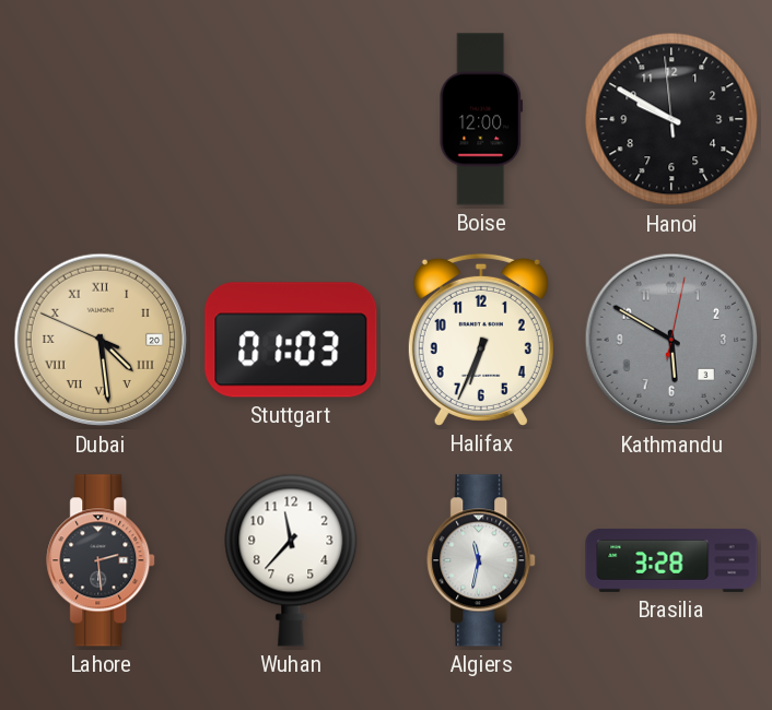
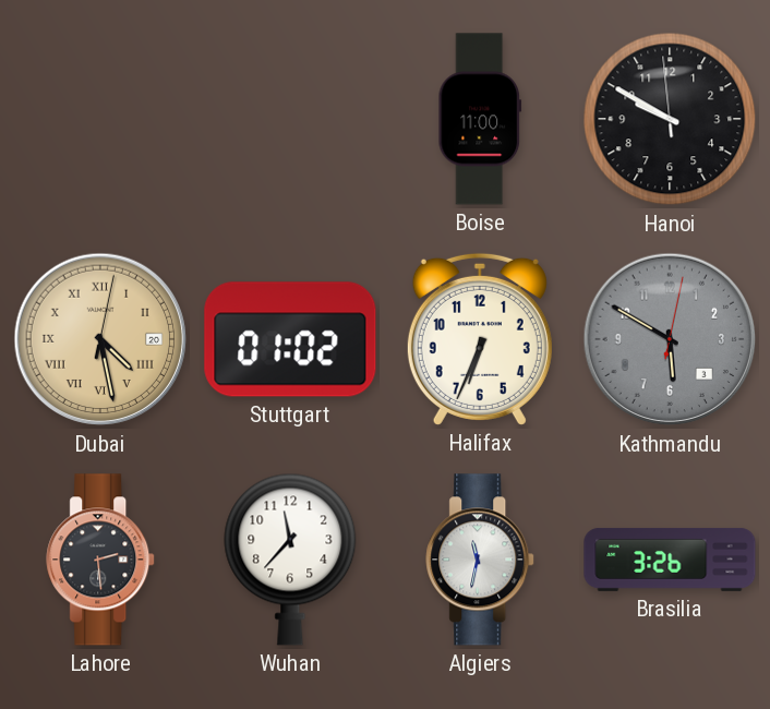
Boise: 12:00 -> 11:00
Dubai: 4:28:49 -> 4:28:02
Stuttgart: 01:03 -> 01:02
Brasilia: 3:28 -> 3:26
